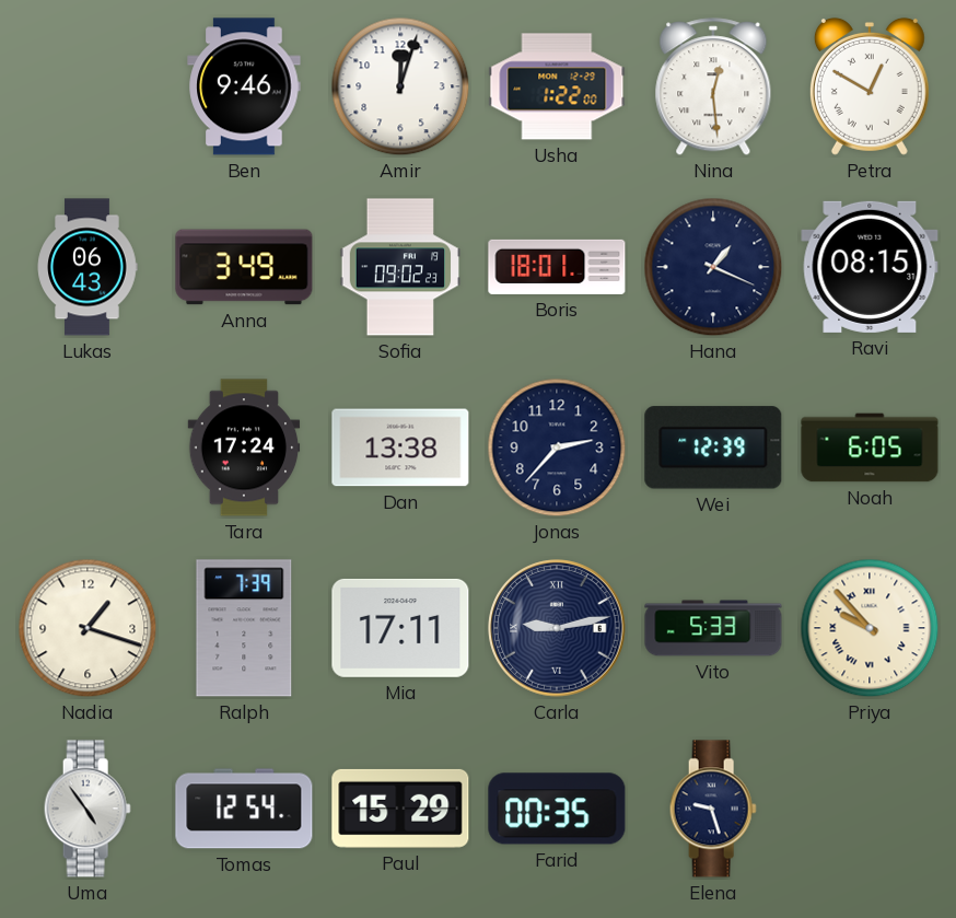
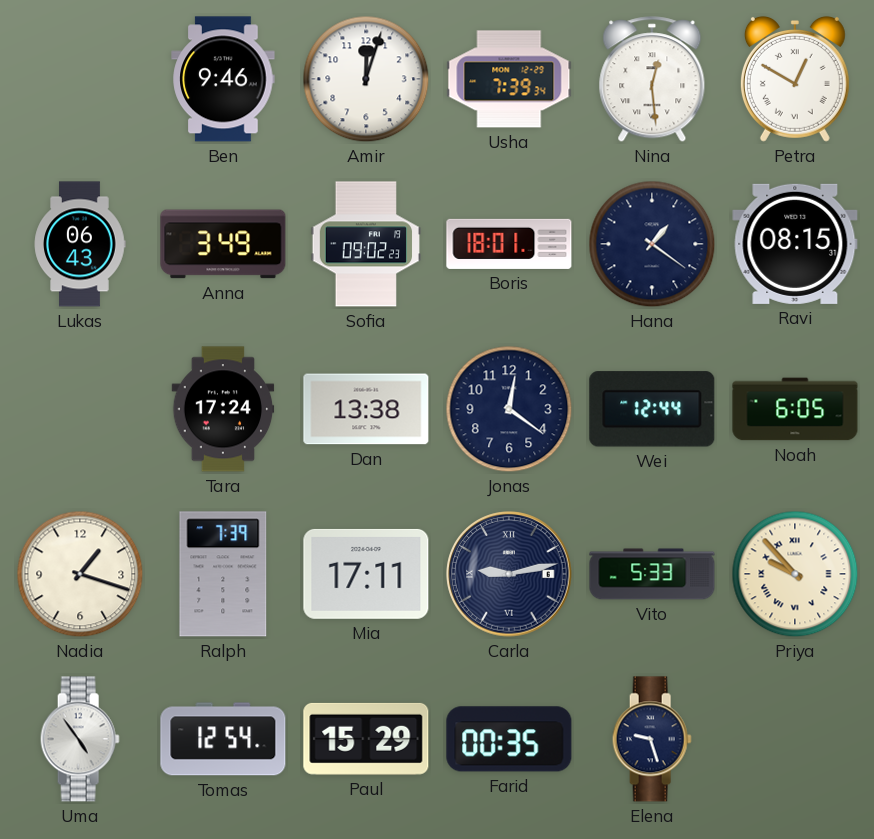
Usha: 1:22 -> 7:39
Hana: 1:19 -> 1:21
Jonas: 2:37 -> 12:21
Wei: 12:39 -> 12:44
